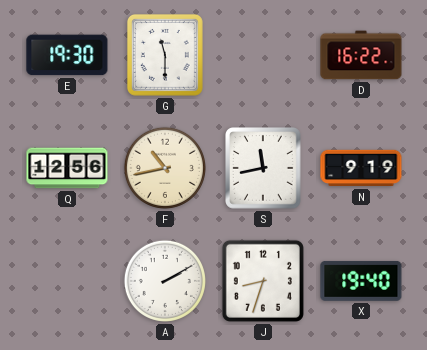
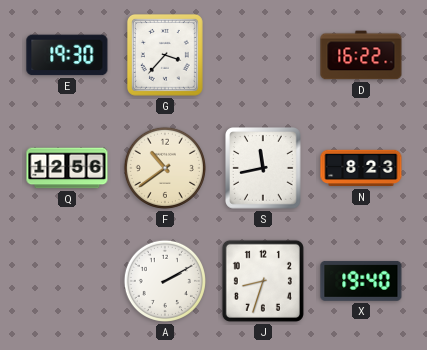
G: 11:30 -> 3:37
F: 10:43 -> 10:39
N: 9:19 -> 8:23
